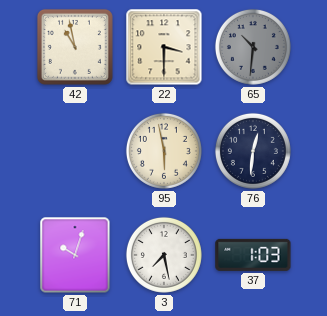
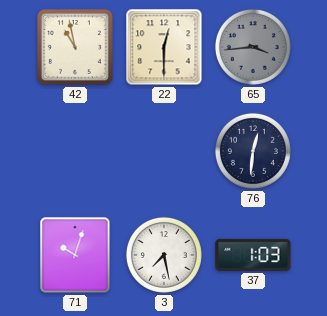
22: 3:30 -> 12:30
65: 10:31 -> 3:44
95: 5:58 -> none
